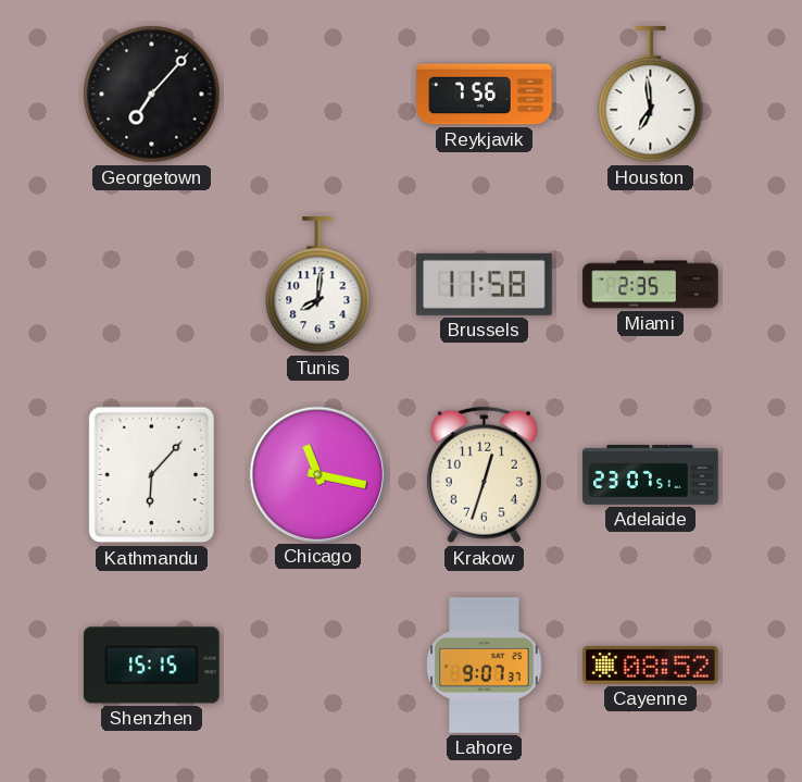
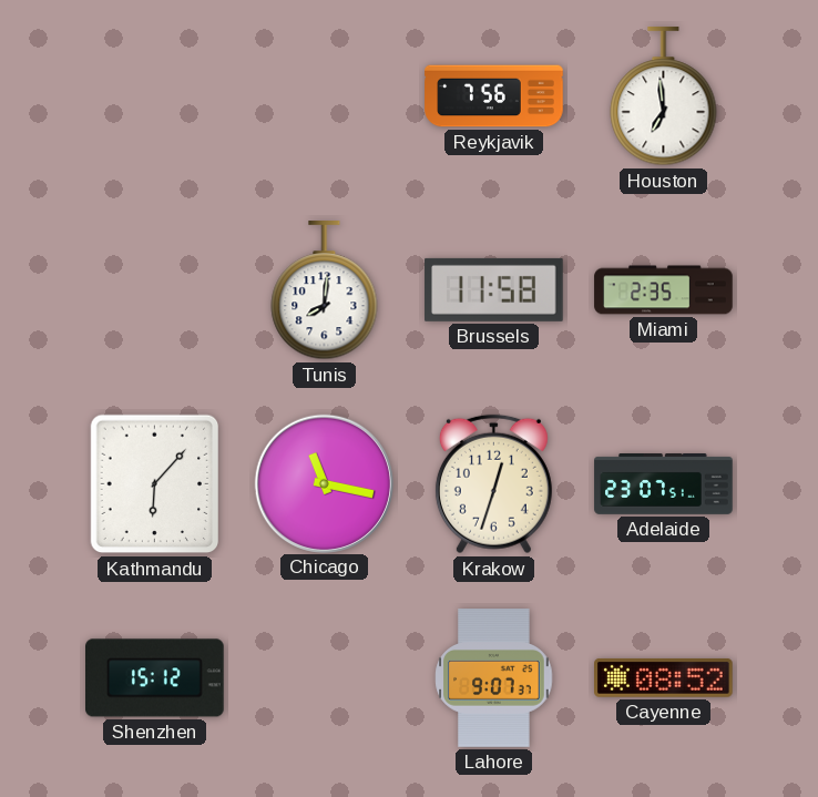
Georgetown: 7:07 -> none
Shenzhen: 15:15 -> 15:12
